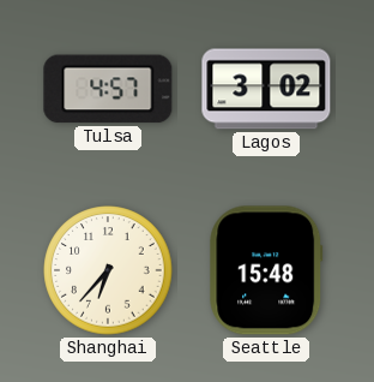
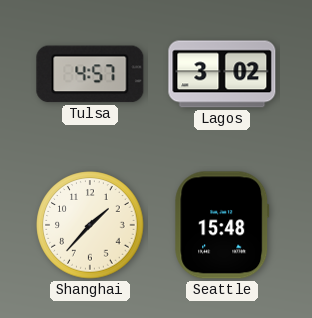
Shanghai: 6:37 -> 1:37
